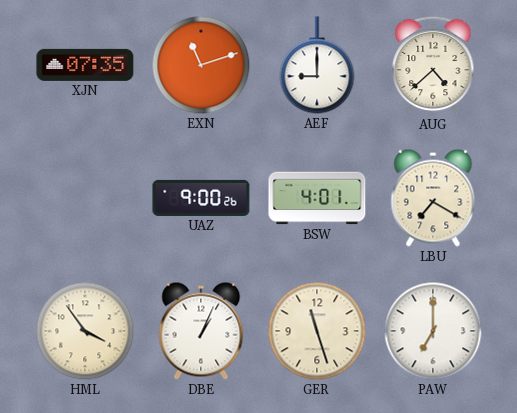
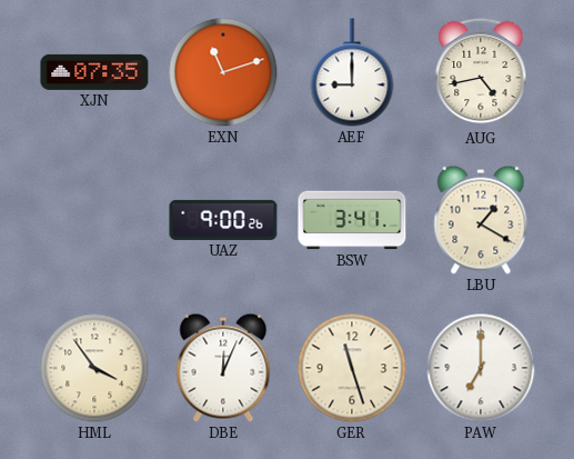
AUG: 4:38 -> 4:43
BSW: 4:01 -> 3:41
LBU: 7:20 -> 1:20
DBE: 1:04 -> 12:04
